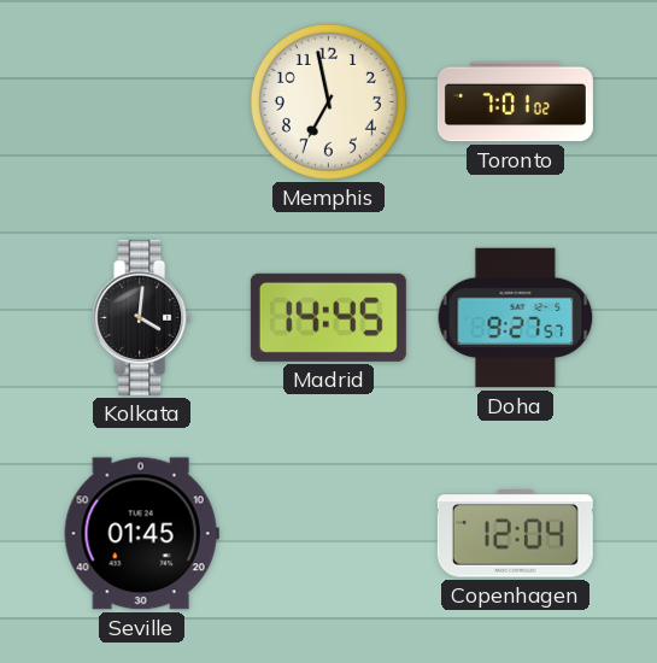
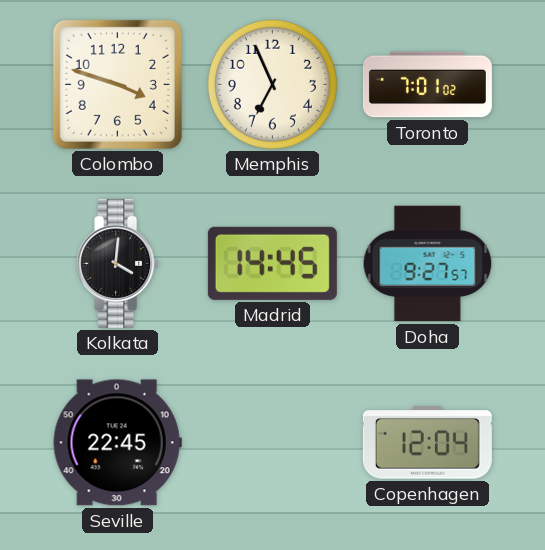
Colombo: none -> 3:48
Memphis: 6:58 -> 6:56
Seville: 01:45 -> 22:45
